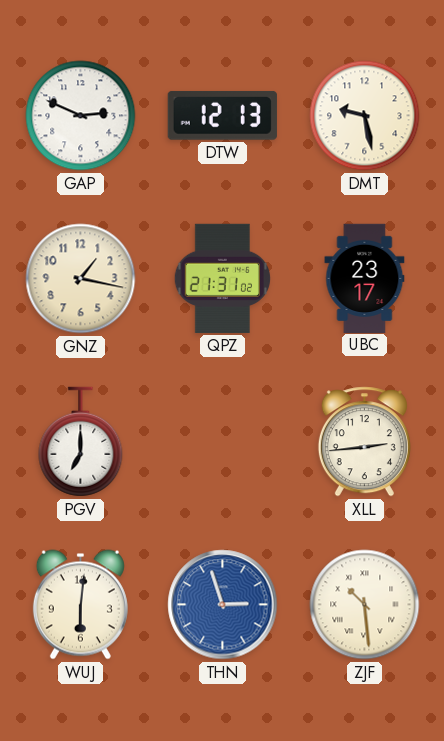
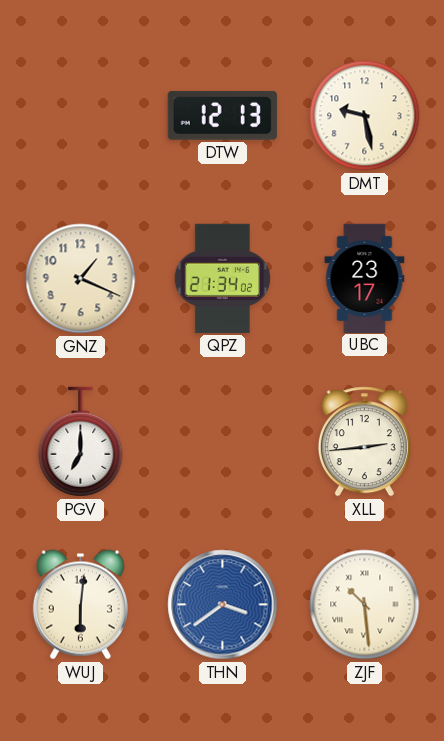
GAP: 2:49 -> none
GNZ: 1:17 -> 1:19
QPZ: 21:31 -> 21:34
THN: 2:57 -> 3:39
